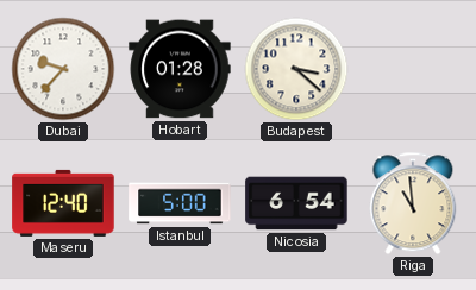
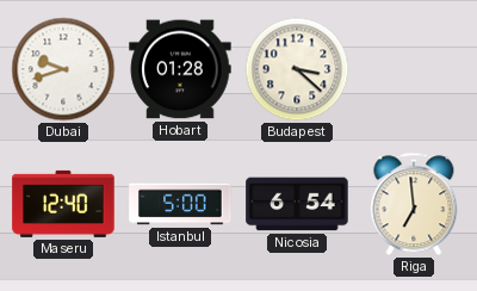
Dubai: 9:37 -> 9:42
Riga: 10:59 -> 6:59
